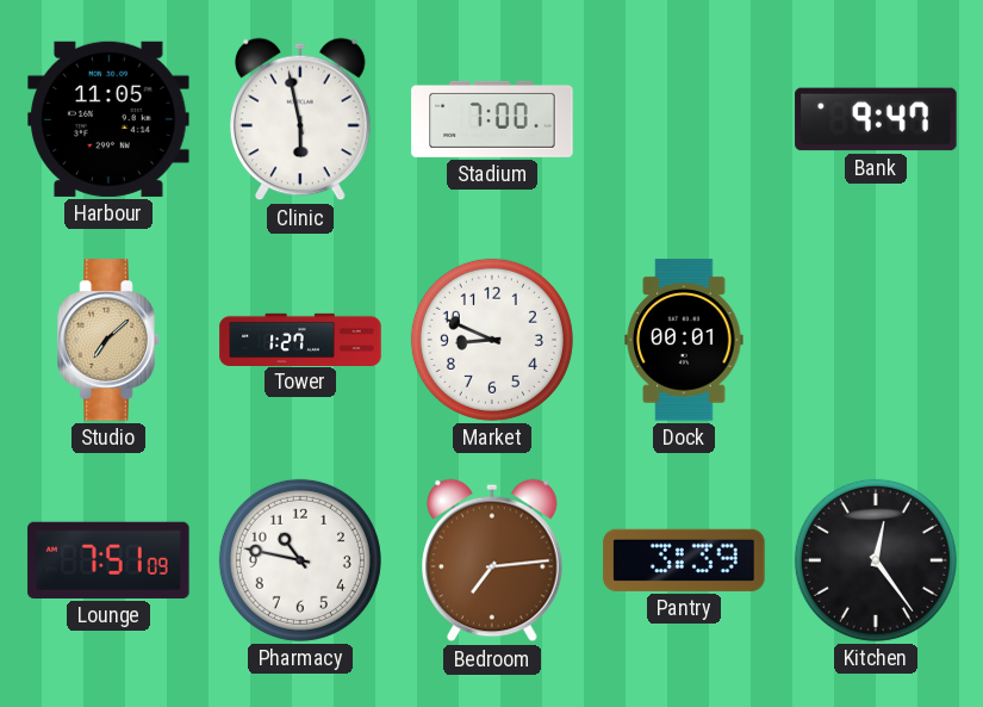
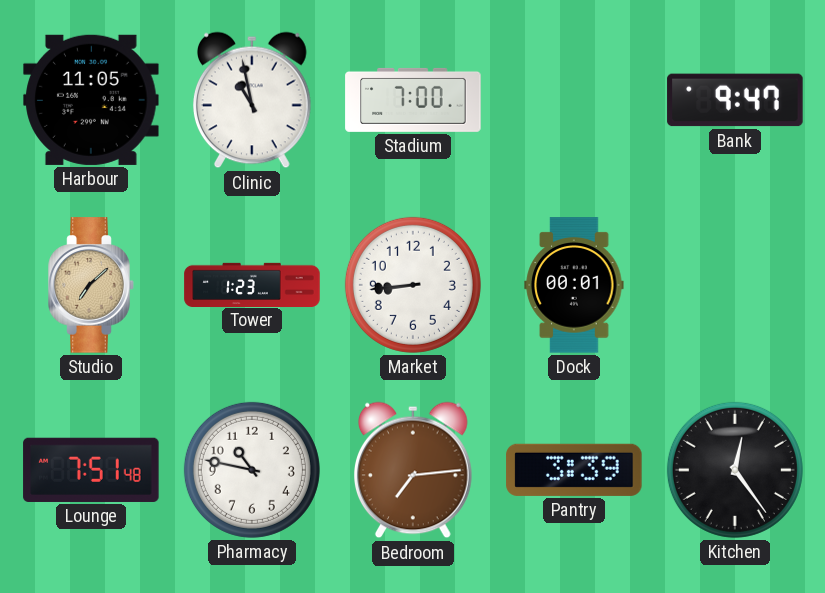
Clinic: 5:58 -> 10:58
Tower: 1:27 -> 1:23
Market: 8:49 -> 8:44
Lounge: 7:51:09 -> 7:51:48
